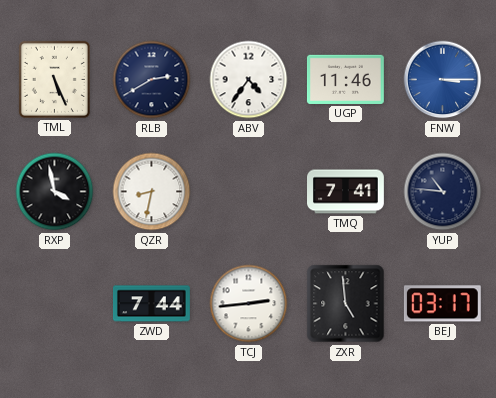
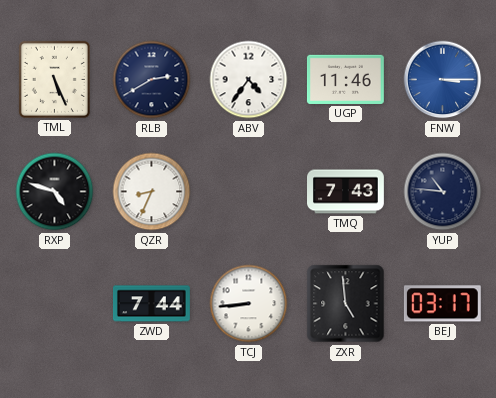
RXP: 3:58 -> 4:48
QZR: 8:32 -> 8:34
TMQ: 7:41 -> 7:43
TCJ: 2:44 -> 8:44
